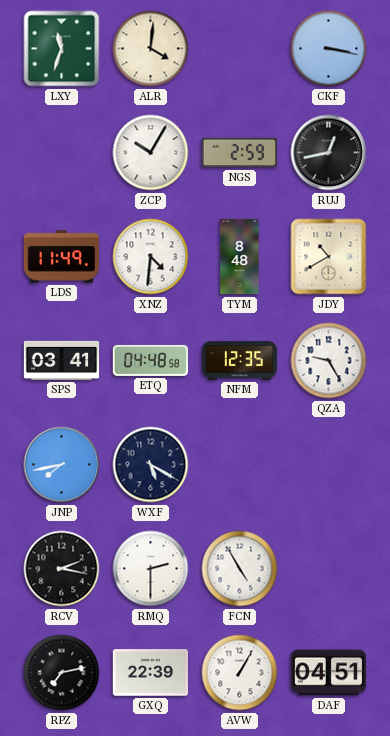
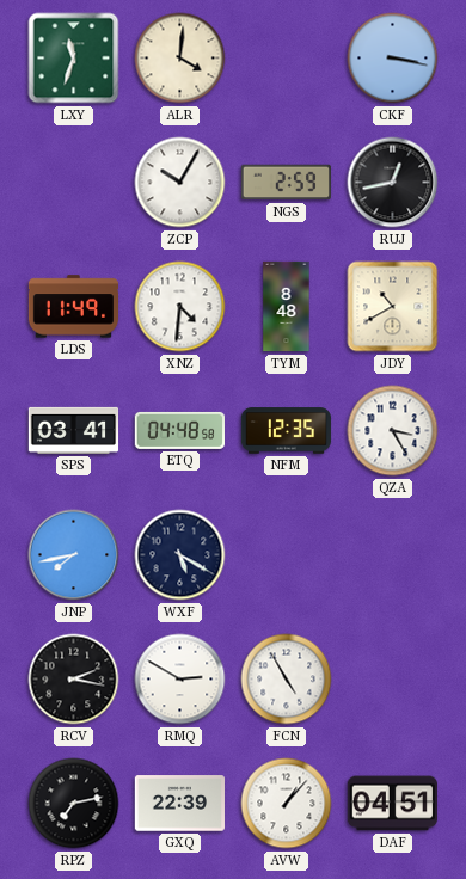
QZA: 9:25 -> 3:25
RMQ: 2:30 -> 2:50
AVW: 1:05 -> 1:07
